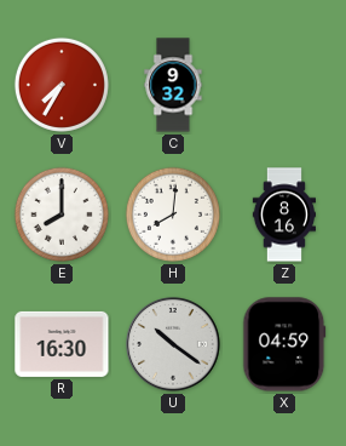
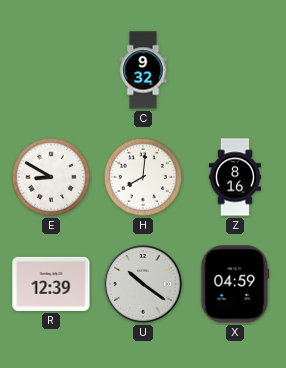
V: 7:35 -> none
E: 8:00 -> 8:50
R: 16:30 -> 12:39
